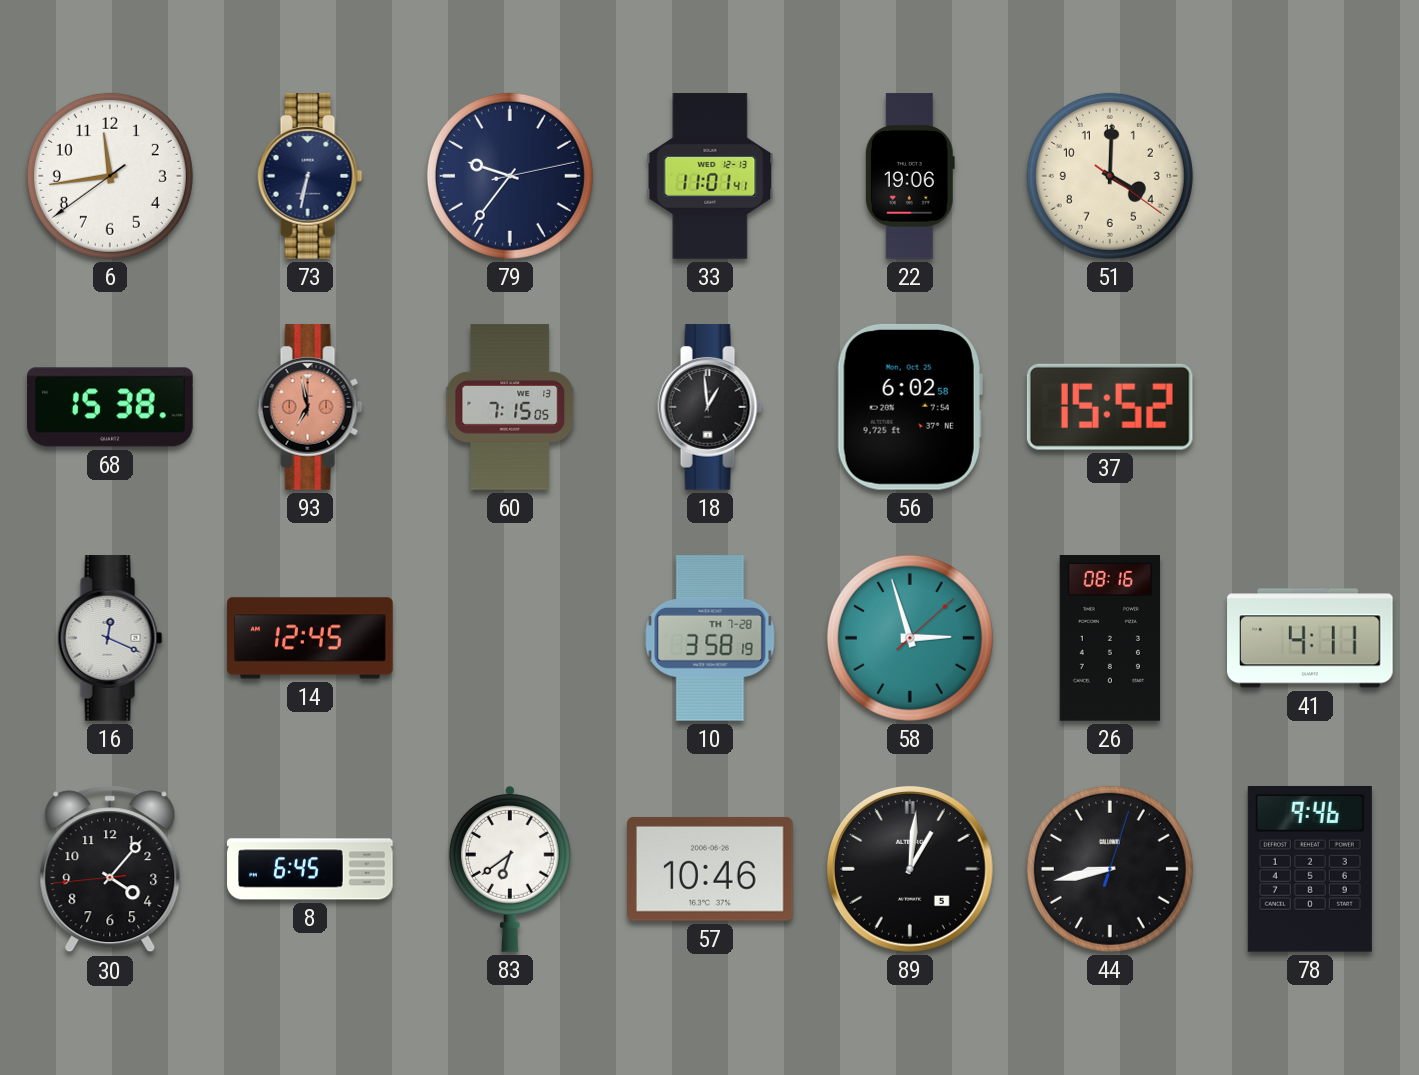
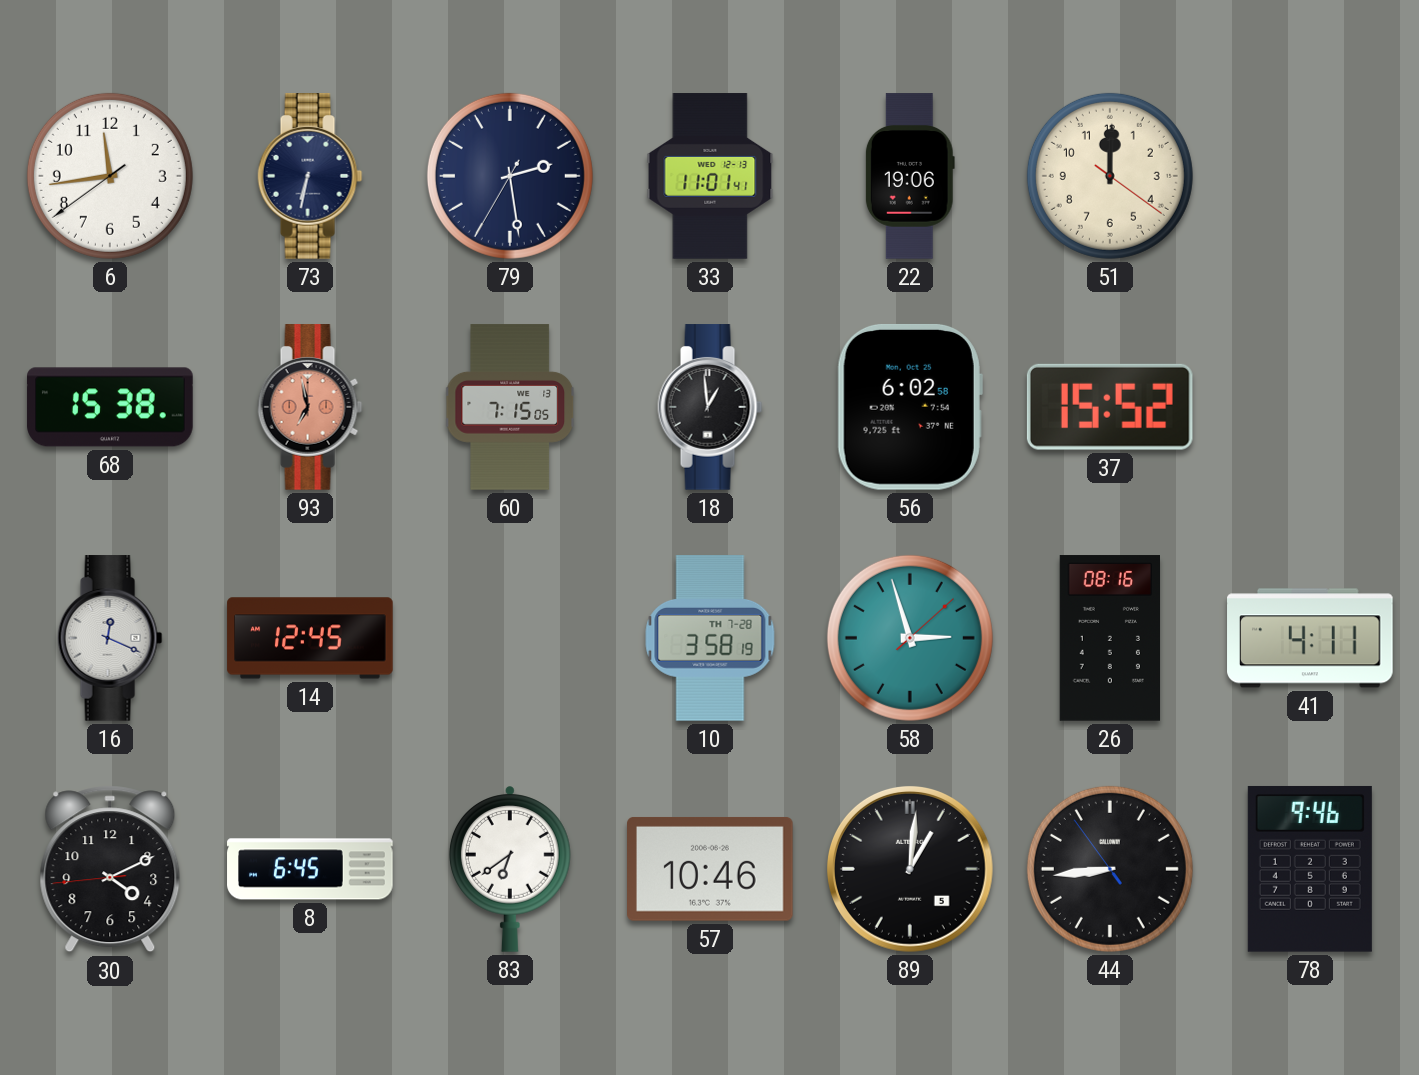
79: 9:36 -> 2:28
51: 4:00 -> 12:00
30: 4:06 -> 4:10
44: 8:43:03 -> 8:43:54
